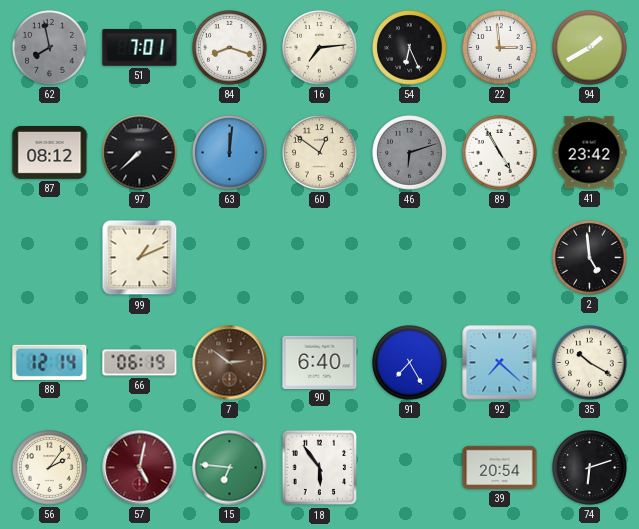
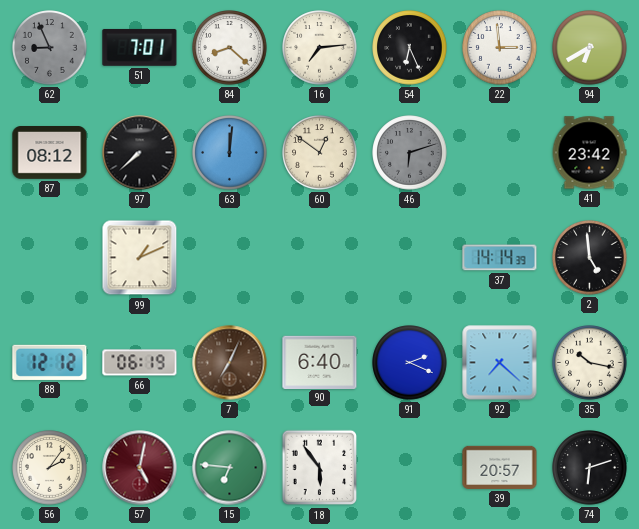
62: 7:58 -> 8:56
84: 8:18 -> 8:22
94: 1:40 -> 6:40
89: 4:55 -> none
37: none -> 14:14
88: 12:14 -> 12:12
7: 2:51 -> 7:04
91: 7:25 -> 2:19
35: 10:20 -> 10:17
39: 20:54 -> 20:57
